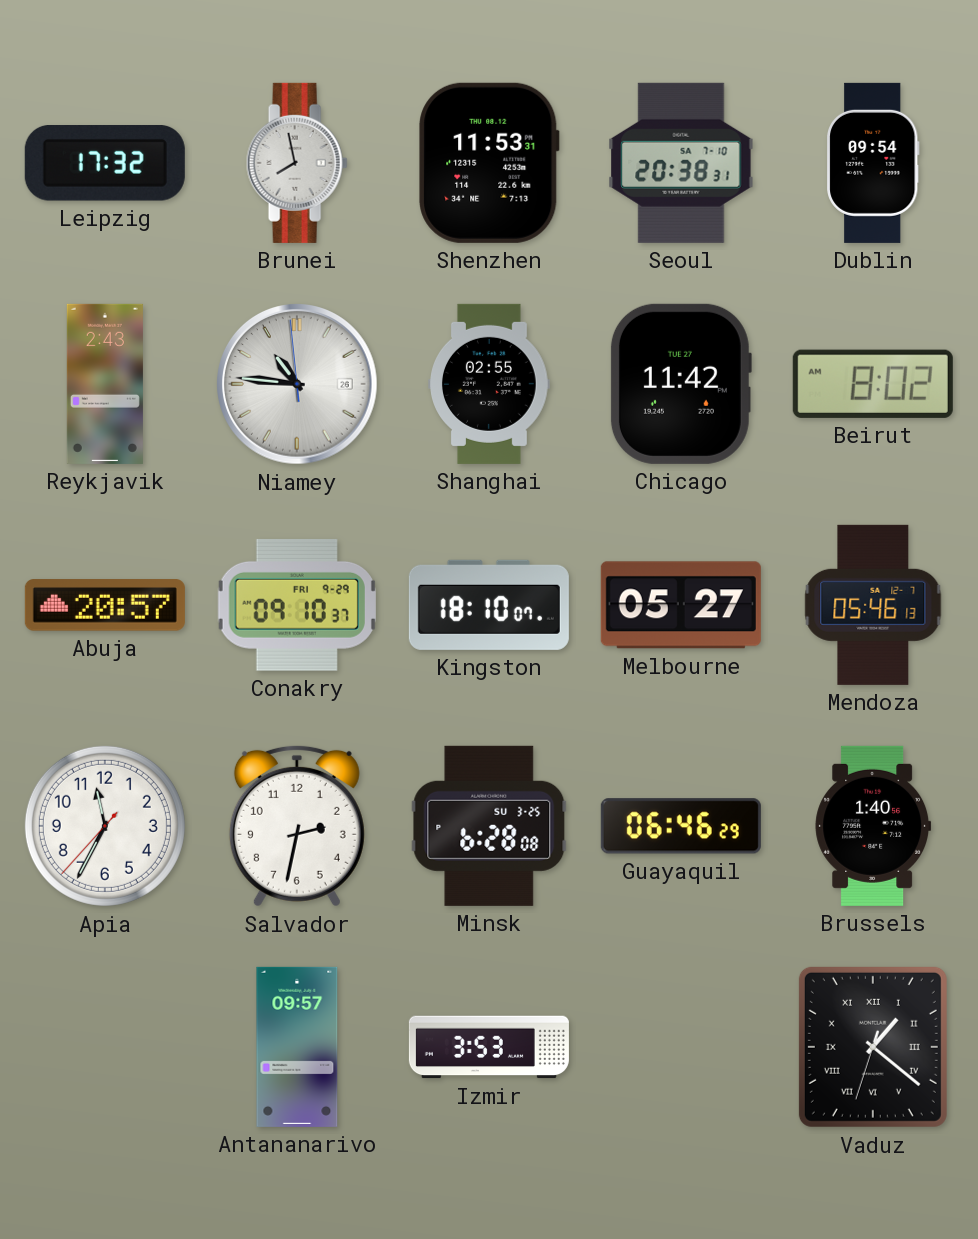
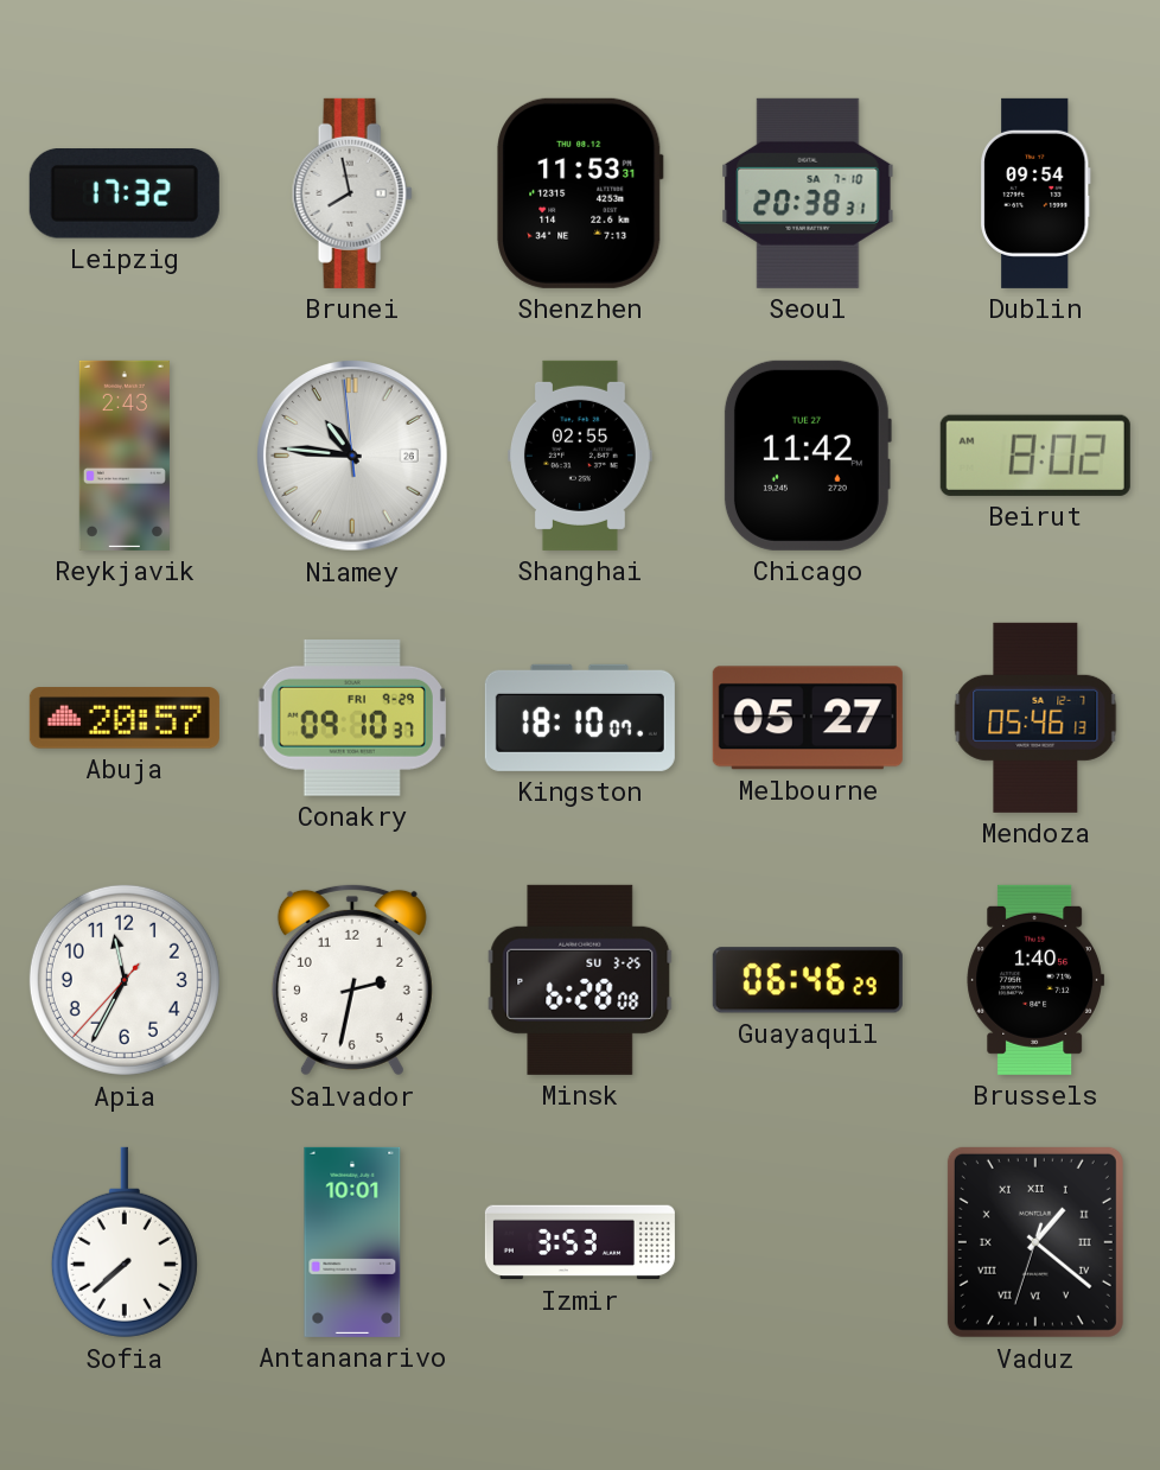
Sofia: none -> 7:38
Antananarivo: 09:57 -> 10:01
